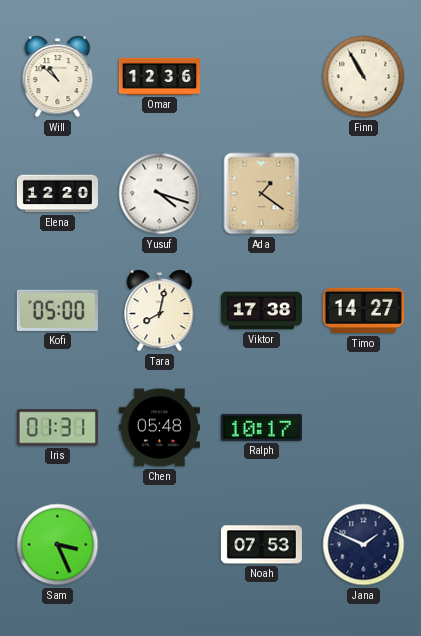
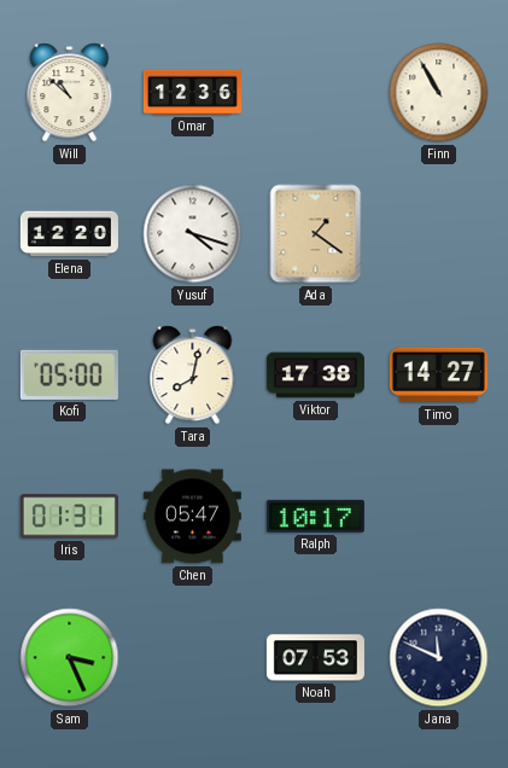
Chen: 05:48 -> 05:47
Jana: 1:49 -> 11:49
